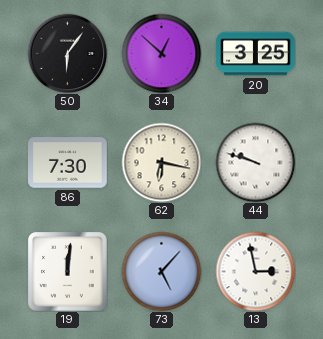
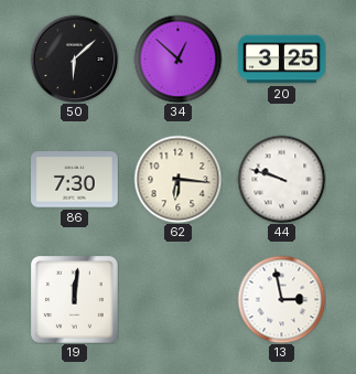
50: 6:06 -> 6:08
62: 6:17 -> 6:16
73: 5:07 -> none
